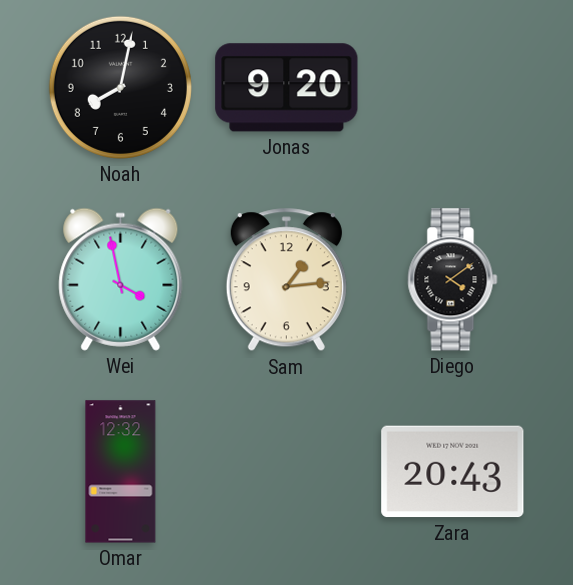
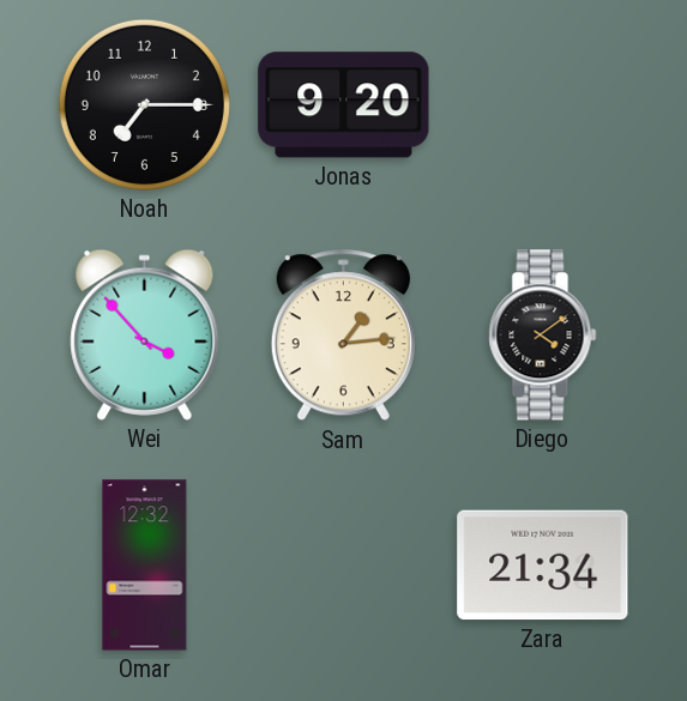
Noah: 8:02 -> 7:15
Wei: 3:58 -> 3:53
Zara: 20:43 -> 21:34
